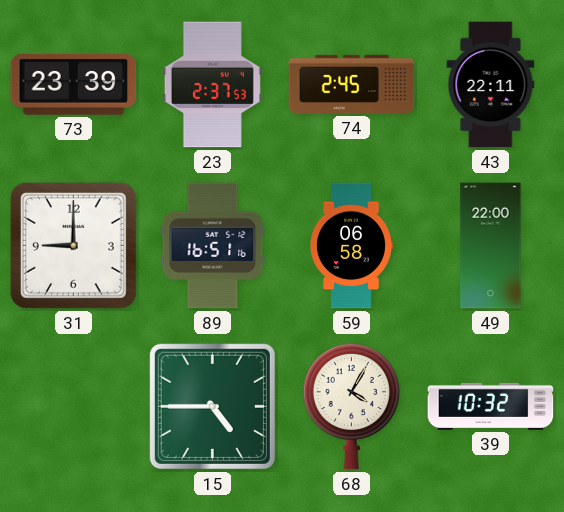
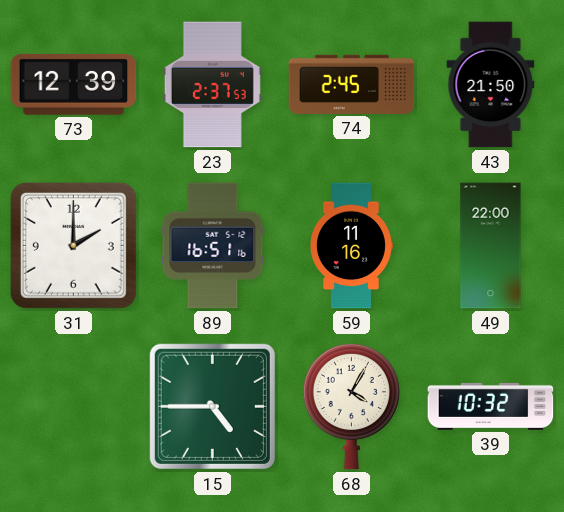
73: 23:39 -> 12:39
43: 22:11 -> 21:50
31: 9:00 -> 2:00
59: 06:58 -> 11:16
